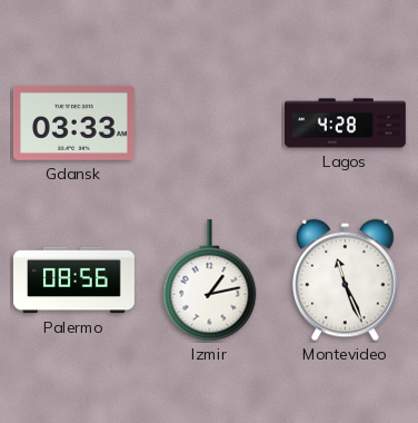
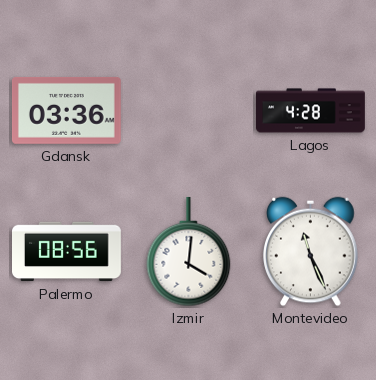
Gdansk: 03:33 -> 03:36
Izmir: 1:13 -> 4:01
